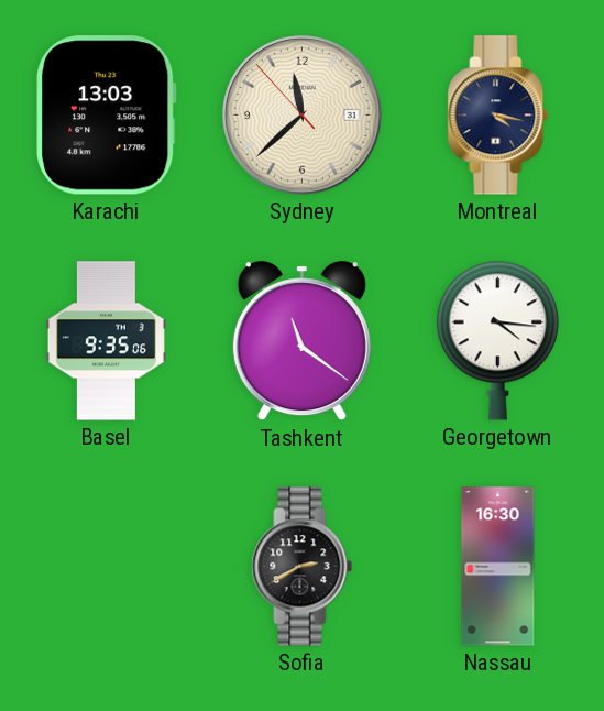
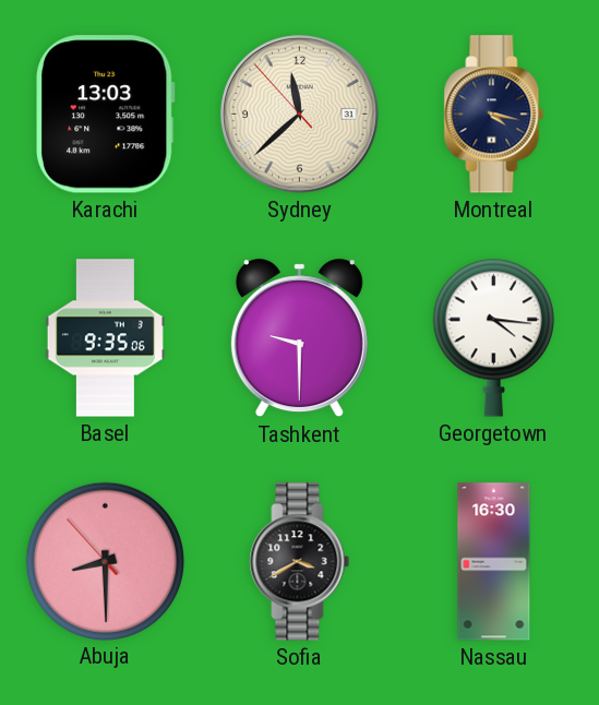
Tashkent: 11:21 -> 9:30
Abuja: none -> 8:29
Sofia: 2:40 -> 3:40
